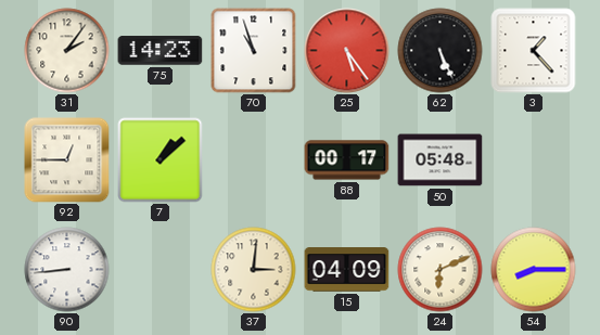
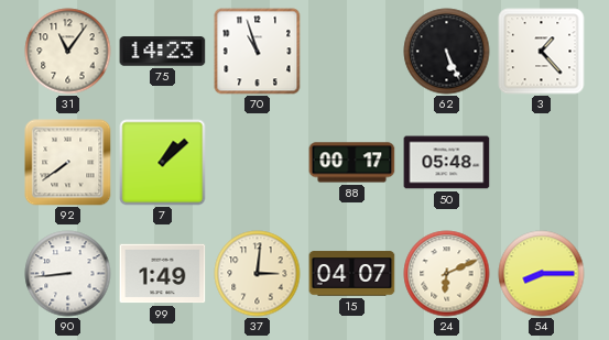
31: 2:06 -> 11:06
25: 5:24 -> none
92: 12:45 -> 7:39
99: none -> 1:49
15: 04:09 -> 04:07
